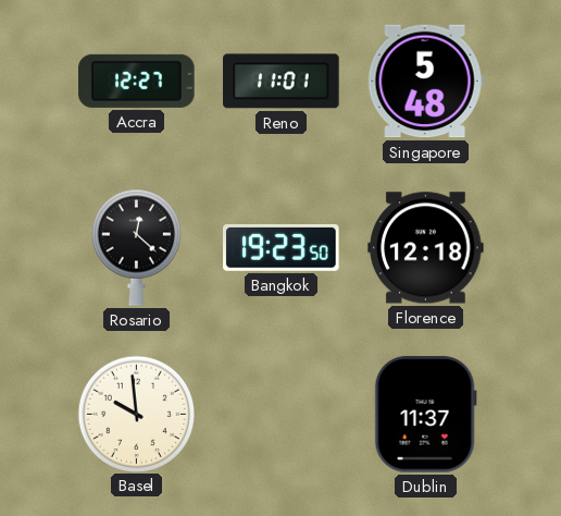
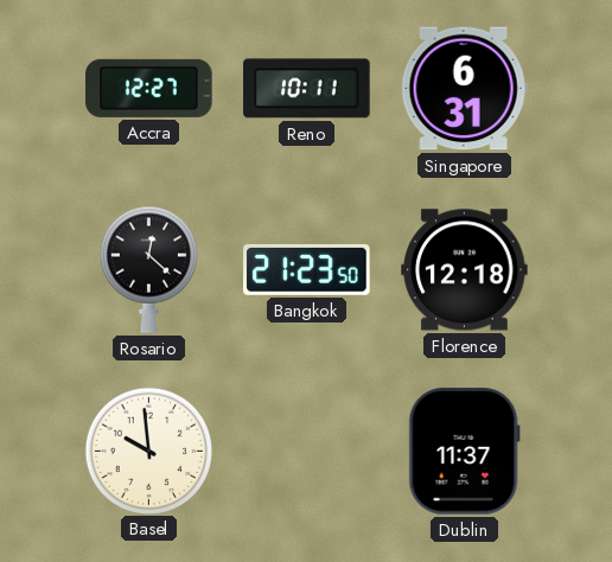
Reno: 11:01 -> 10:11
Singapore: 5:48 -> 6:31
Bangkok: 19:23 -> 21:23
